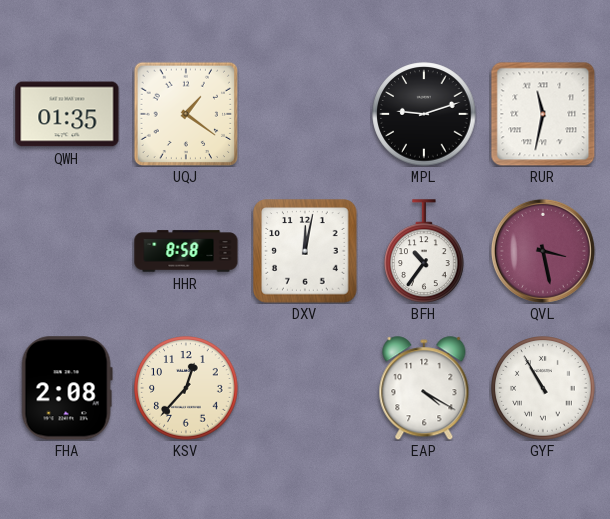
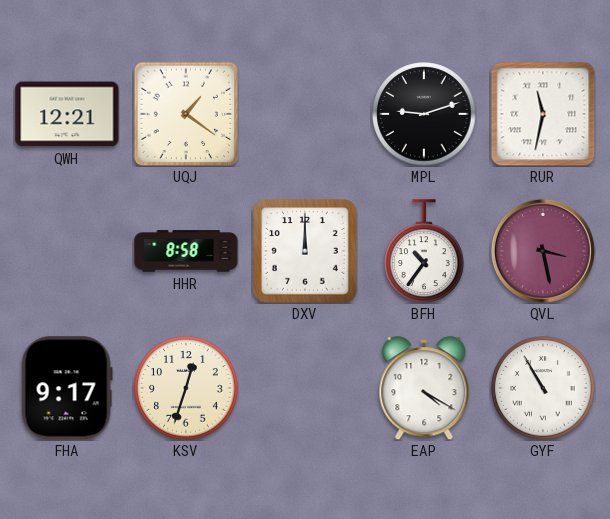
QWH: 01:35 -> 12:21
DXV: 12:02 -> 12:00
FHA: 2:08 -> 9:17
KSV: 12:37 -> 12:33
